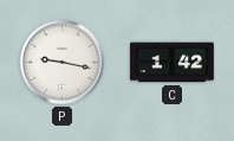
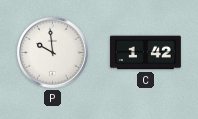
P: 9:17 -> 9:59
